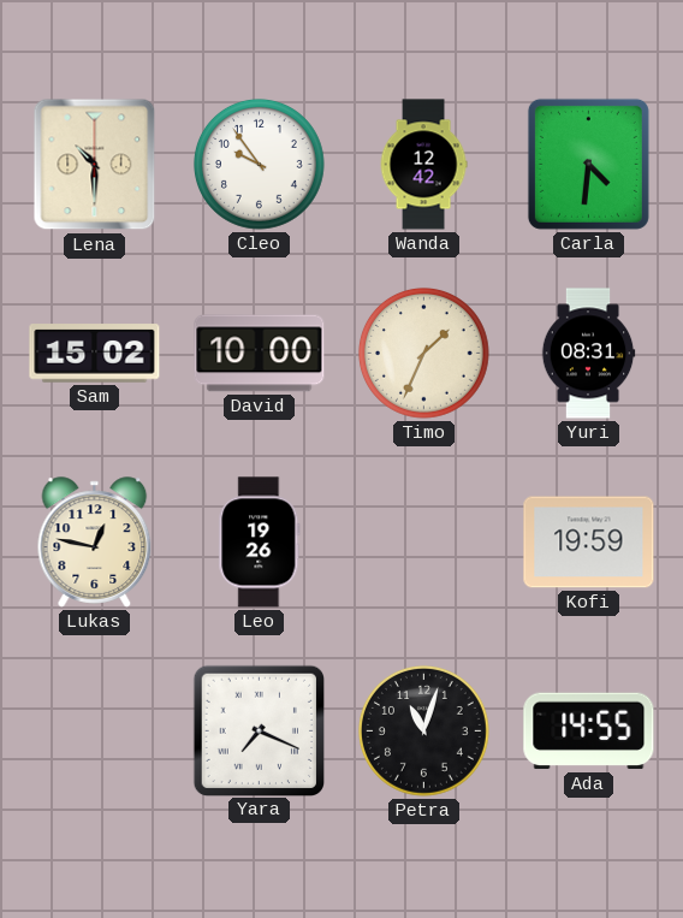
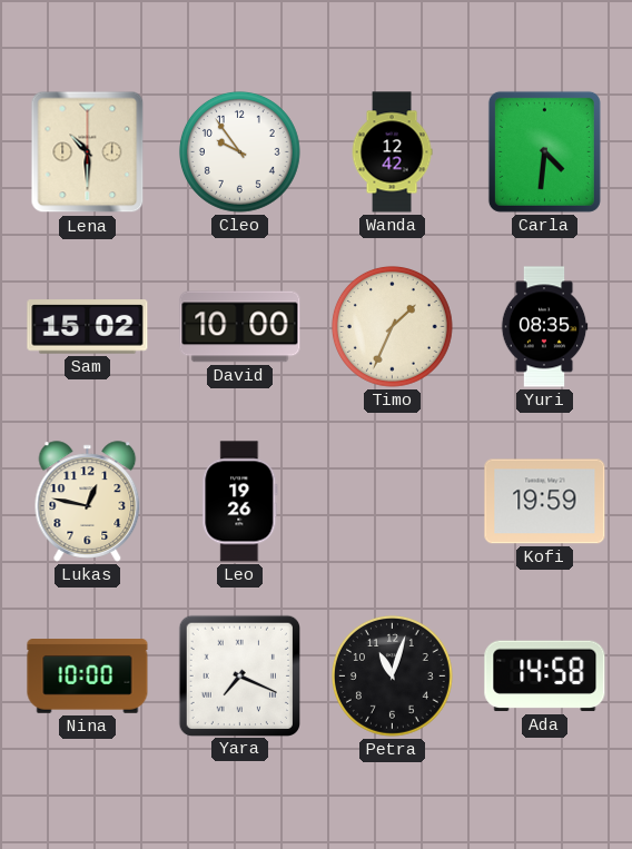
Yuri: 08:31 -> 08:35
Nina: none -> 10:00
Ada: 14:55 -> 14:58
